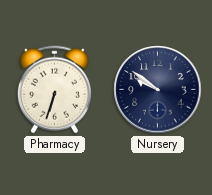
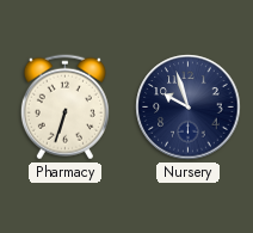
Nursery: 9:51 -> 9:57
